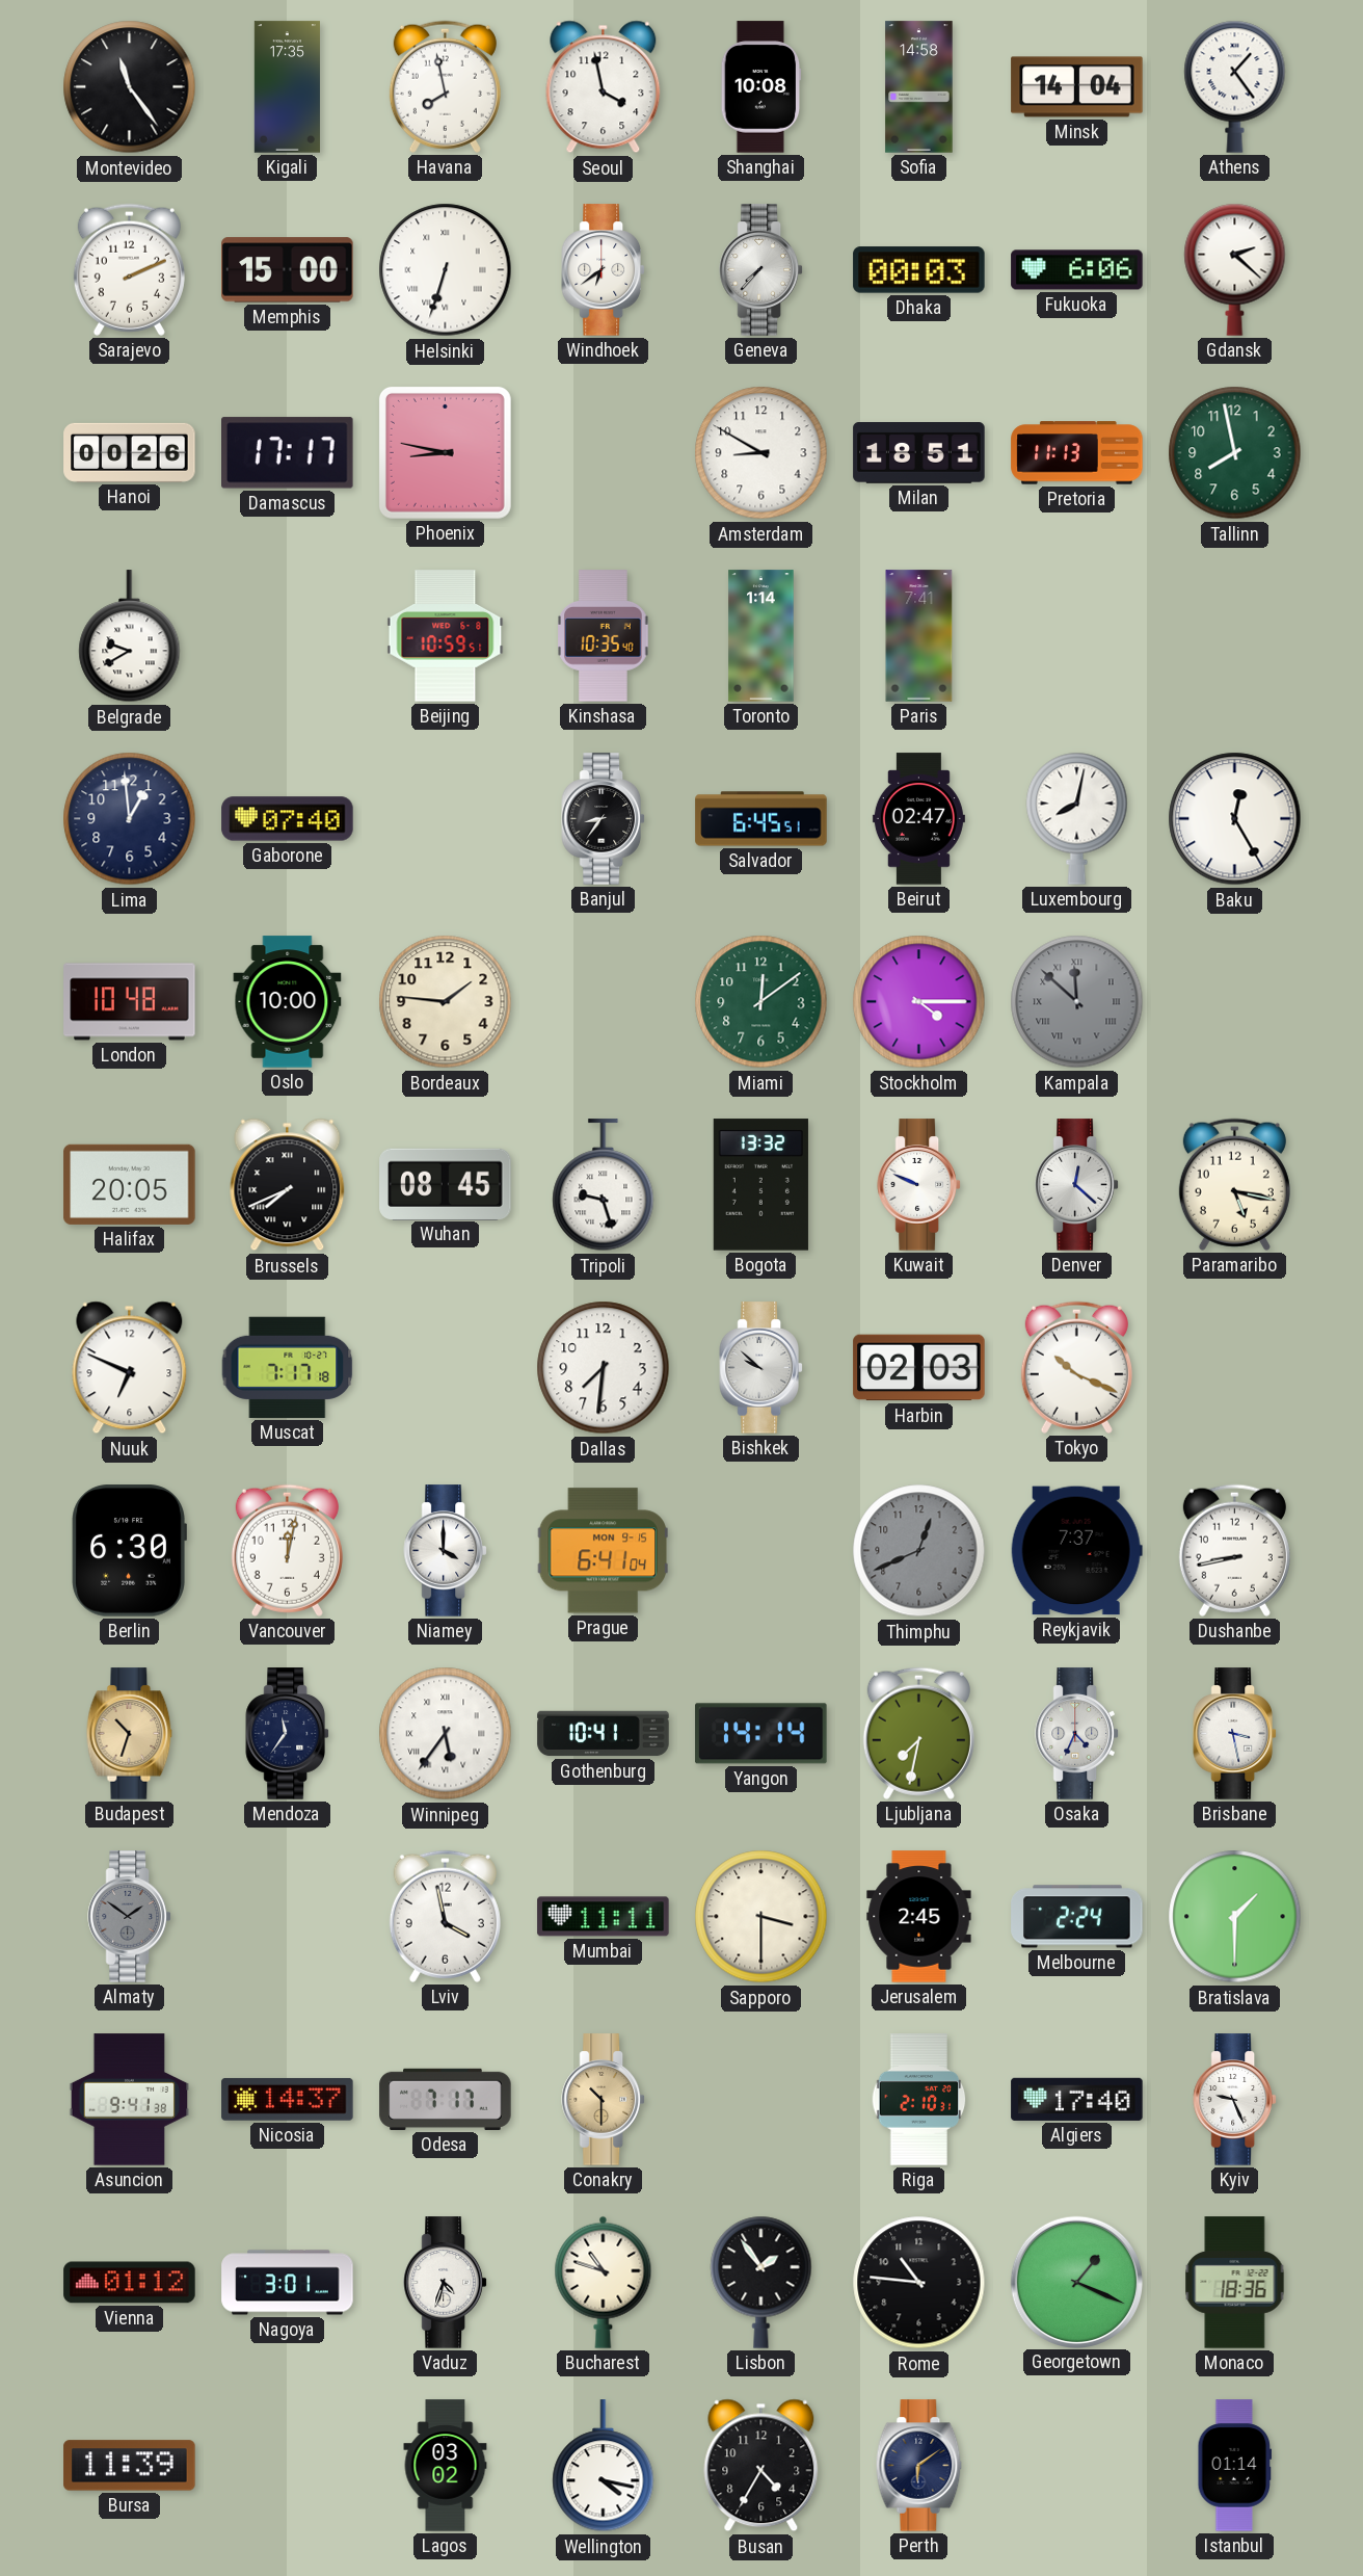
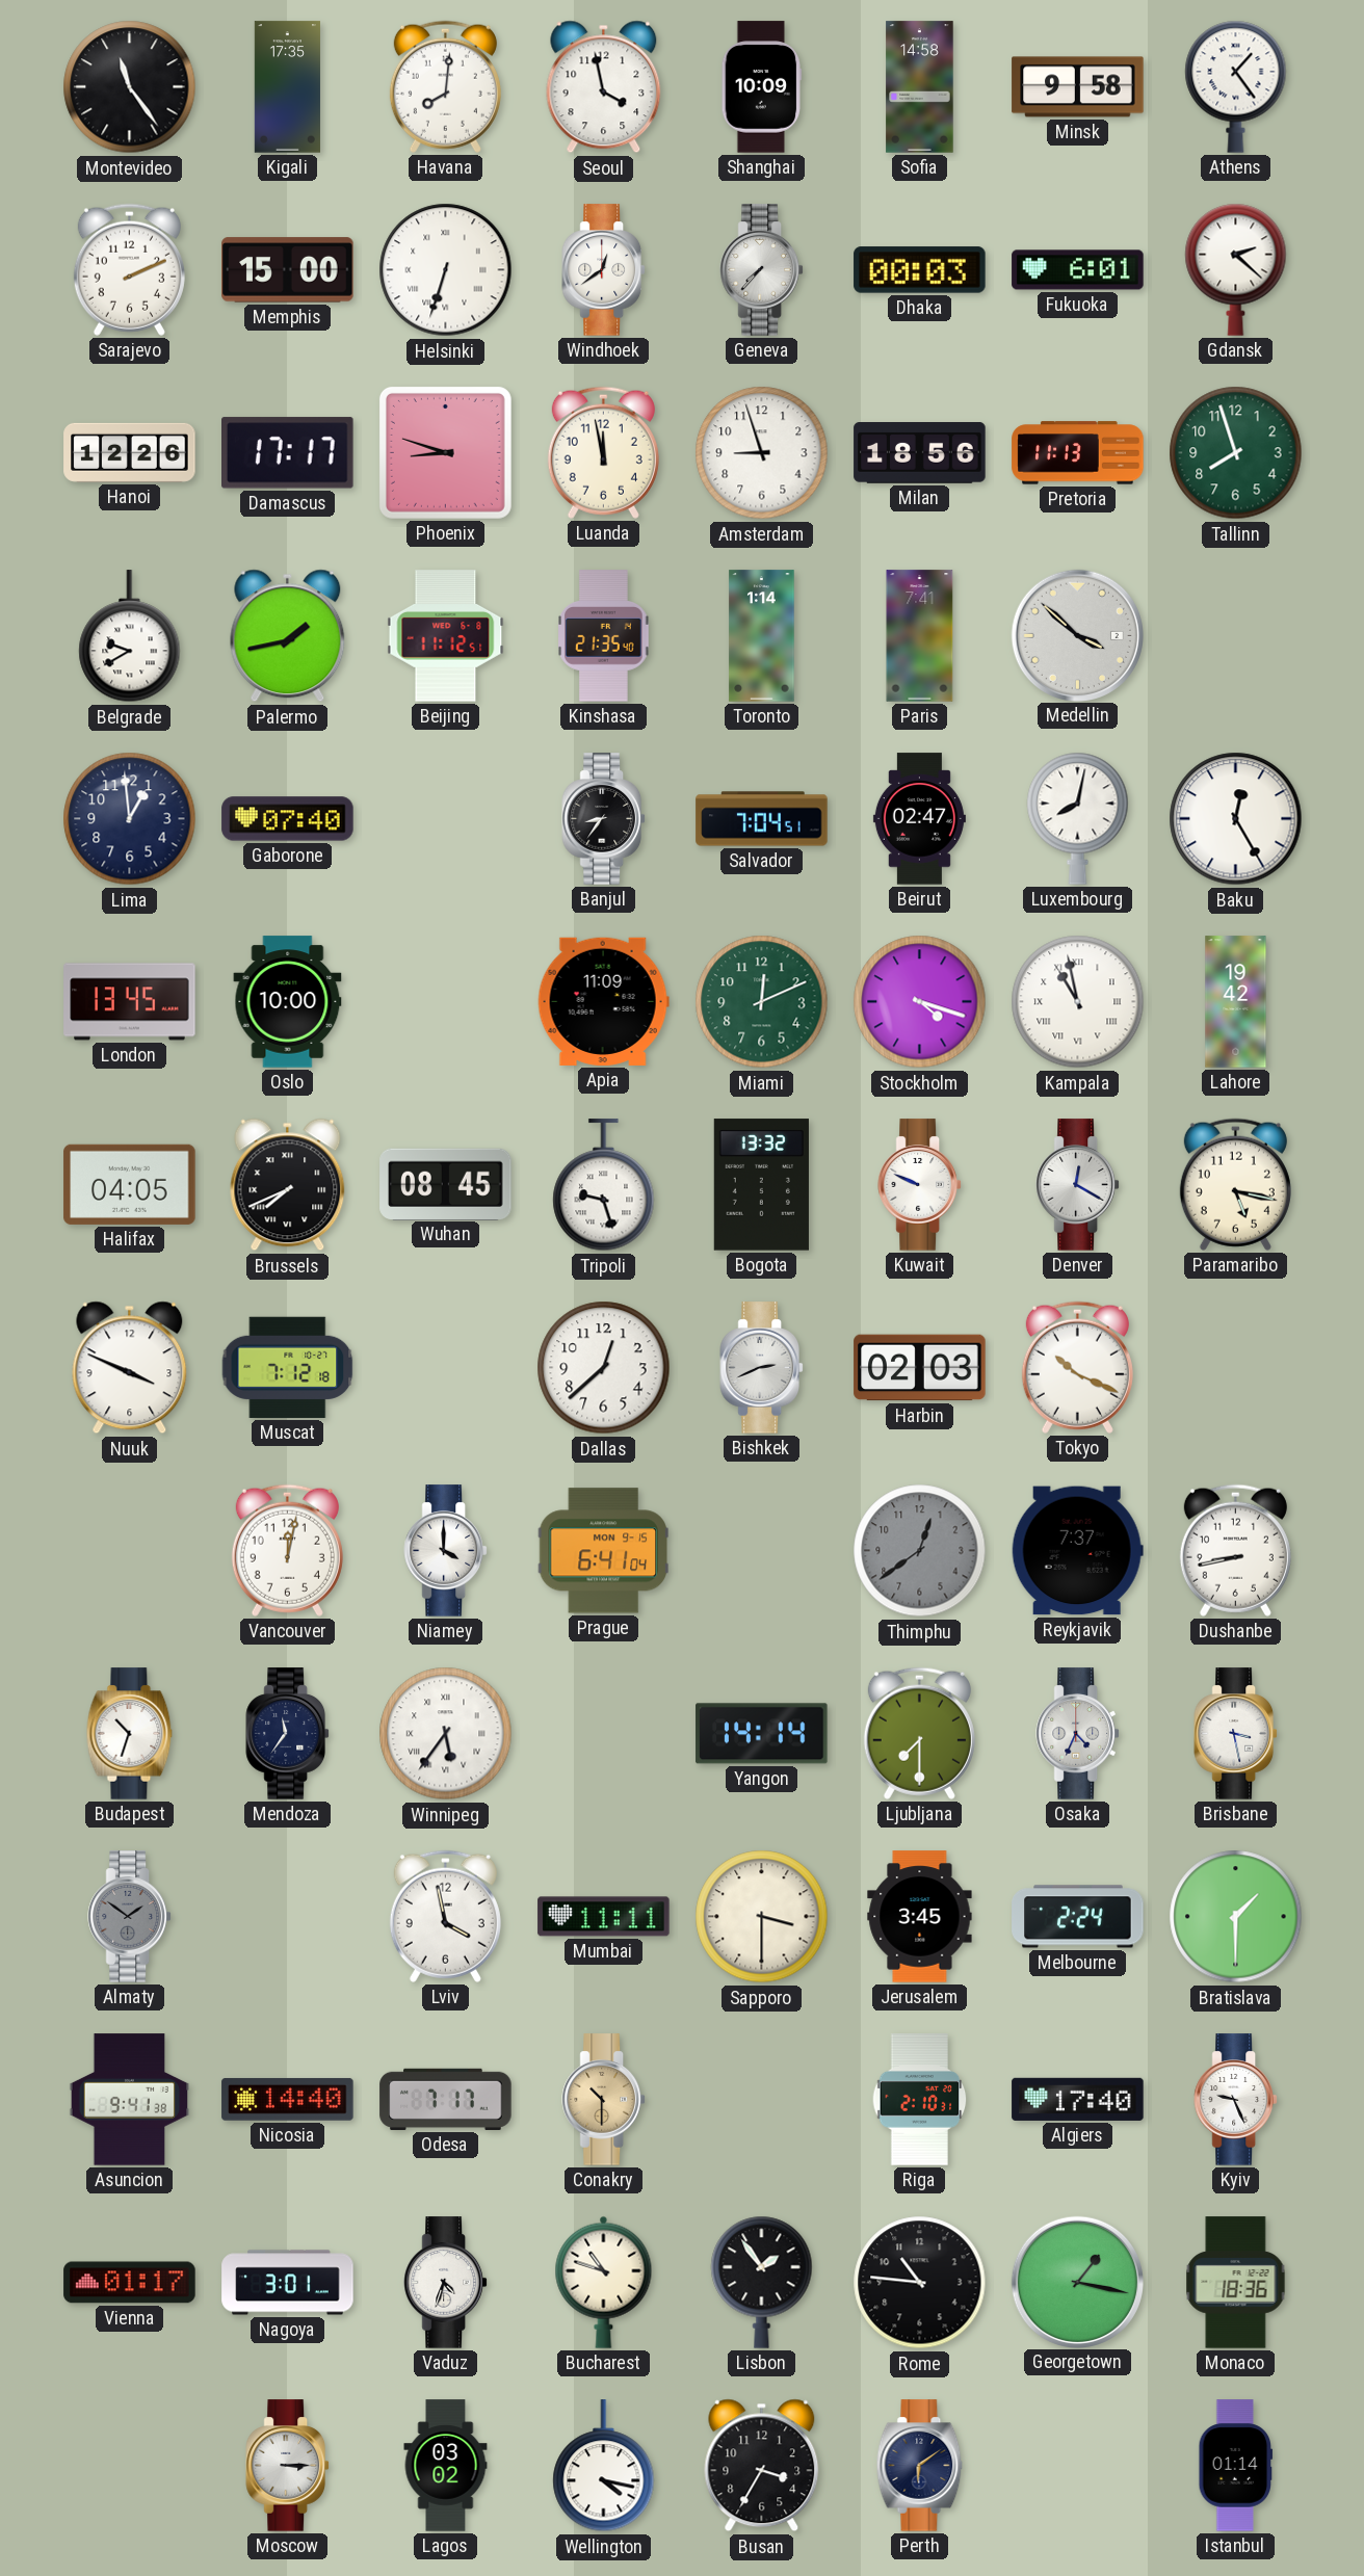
Havana: 7:58 -> 8:01
Shanghai: 10:08 -> 10:09
Minsk: 14:04 -> 9:58
Windhoek: 6:39 -> 12:39
Fukuoka: 6:06 -> 6:01
Hanoi: 00:26 -> 12:26
Phoenix: 8:47 -> 8:48
Luanda: none -> 11:58
Amsterdam: 8:50 -> 8:57
Milan: 18:51 -> 18:56
Tallinn: 7:58 -> 7:57
Palermo: none -> 1:43
Beijing: 10:59 -> 11:12
Kinshasa: 10:35 -> 21:35
Medellin: none -> 3:52
Salvador: 6:45 -> 7:04
London: 10:48 -> 13:45
Bordeaux: 1:46 -> none
Apia: none -> 11:09
Miami: 12:09 -> 12:11
Stockholm: 4:15 -> 4:18
Kampala: 11:52 -> 10:58
Kampala dial: grey -> white
Lahore: none -> 19:42
Halifax: 20:05 -> 04:05
Denver: 12:22 -> 12:20
Nuuk: 6:49 -> 3:49
Muscat: 7:17 -> 7:12
Dallas: 7:31 -> 12:38
Bishkek: 9:52 -> 2:41
Berlin: 6:30 -> none
Thimphu: 12:41 -> 12:39
Budapest dial: champagne -> white
Gothenburg: 10:41 -> none
Ljubljana: 7:32 -> 7:30
Jerusalem: 2:45 -> 3:45
Nicosia: 14:37 -> 14:40
Vienna: 01:12 -> 01:17
Georgetown: 1:19 -> 1:17
Bursa: 11:39 -> none
Moscow: none -> 3:15
Busan: 4:35 -> 3:35
